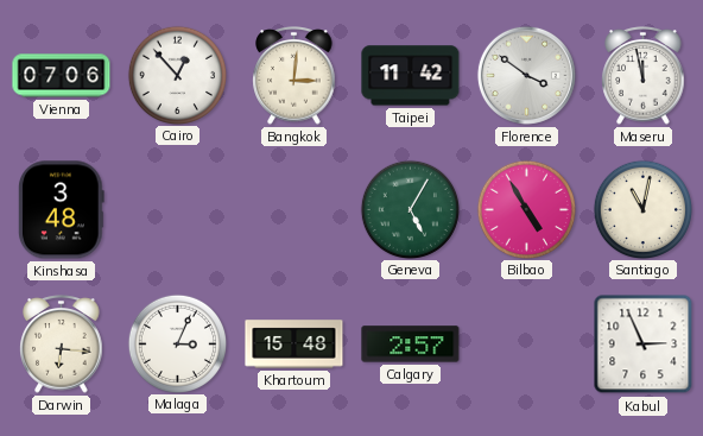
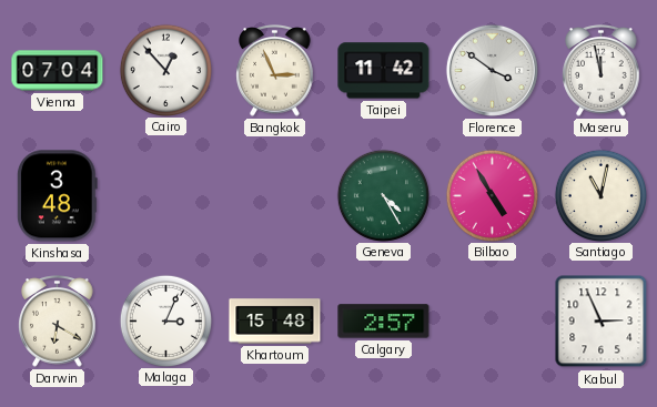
Vienna: 07:06 -> 07:04
Bangkok: 3:01 -> 2:56
Geneva: 5:05 -> 4:25
Darwin: 6:16 -> 6:20
